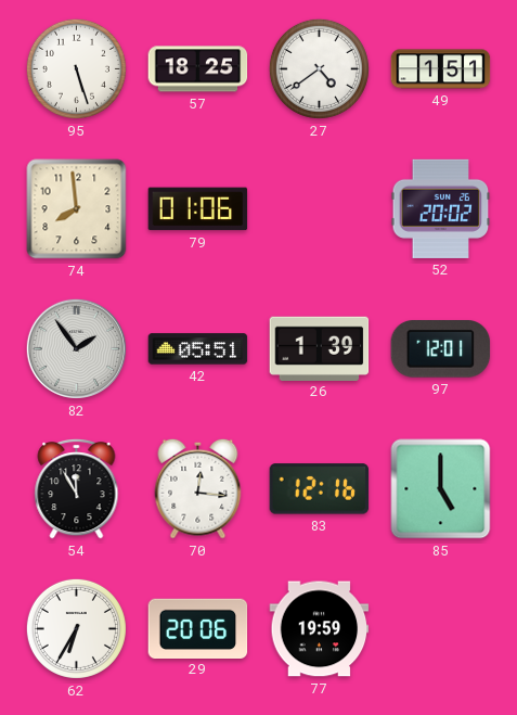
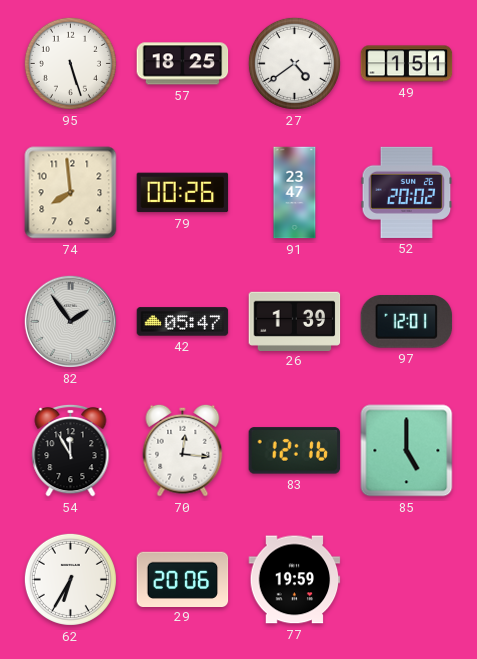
79: 01:06 -> 00:26
91: none -> 23:47
42: 05:51 -> 05:47
